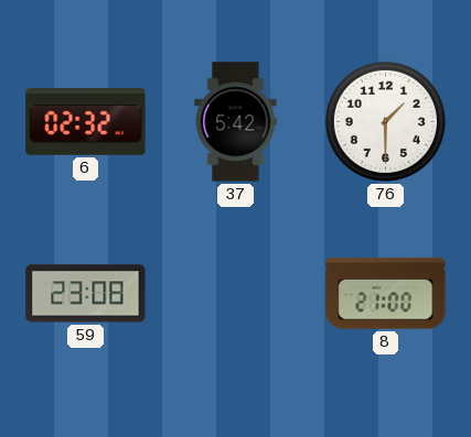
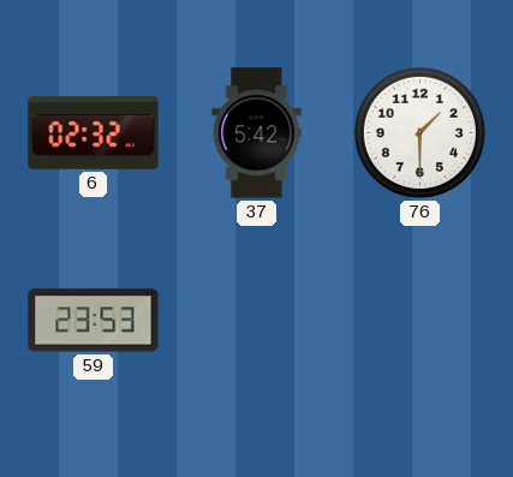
59: 23:08 -> 23:53
8: 21:00 -> none
